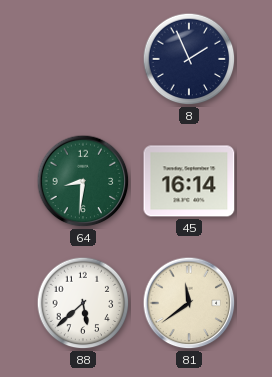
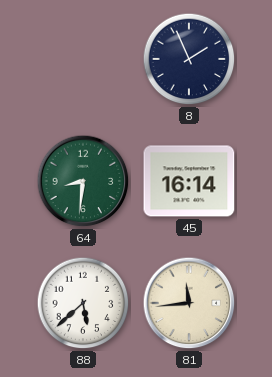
81: 11:39 -> 11:44
